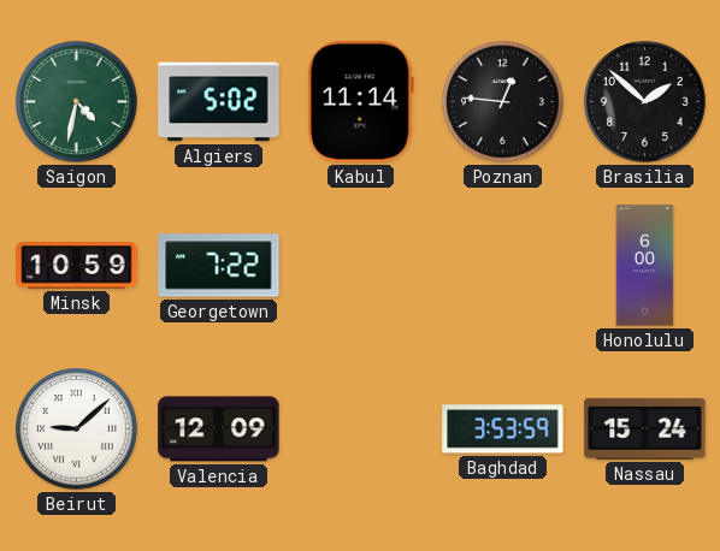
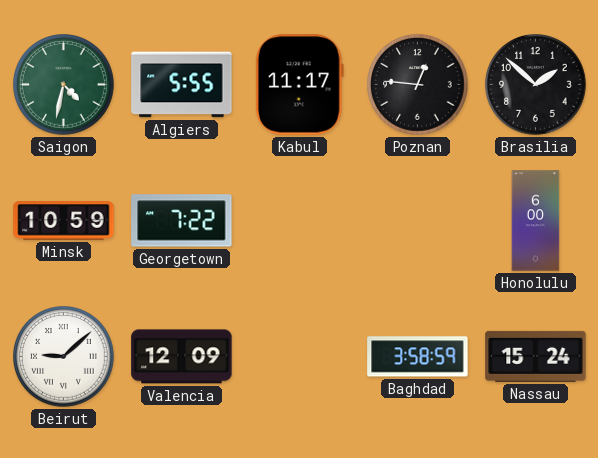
Algiers: 5:02 -> 5:55
Kabul: 11:14 -> 11:17
Baghdad: 3:53 -> 3:58
